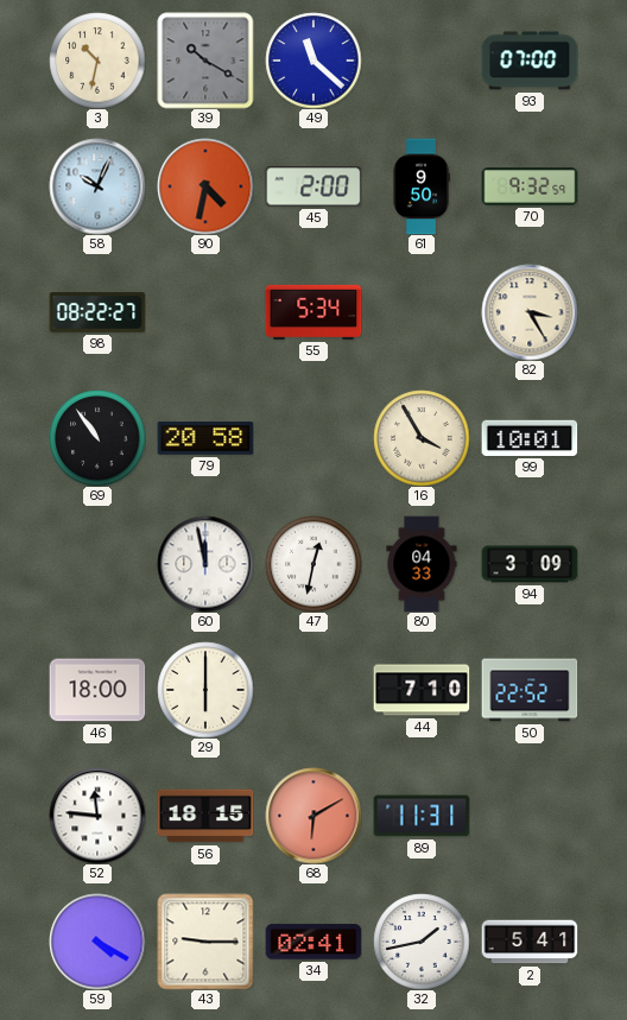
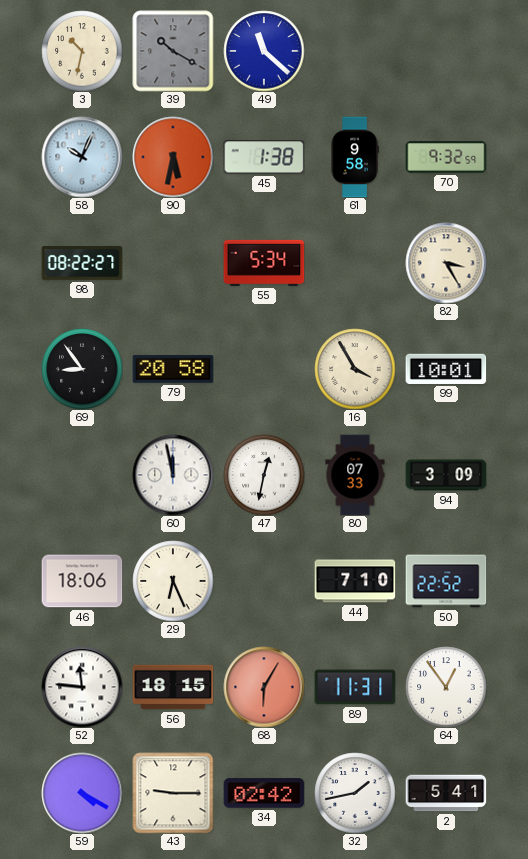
93: 07:00 -> none
90: 4:32 -> 5:32
45: 2:00 -> 1:38
61: 9:50 -> 9:58
69: 10:54 -> 8:54
80: 04:33 -> 07:33
46: 18:00 -> 18:06
29: 6:00 -> 6:26
68: 6:10 -> 6:05
64: none -> 12:54
34: 02:41 -> 02:42
